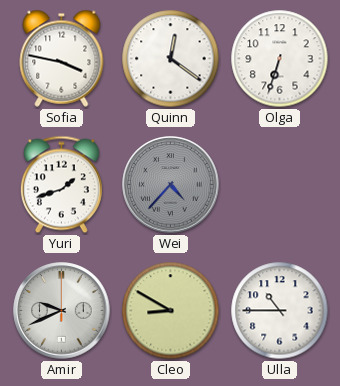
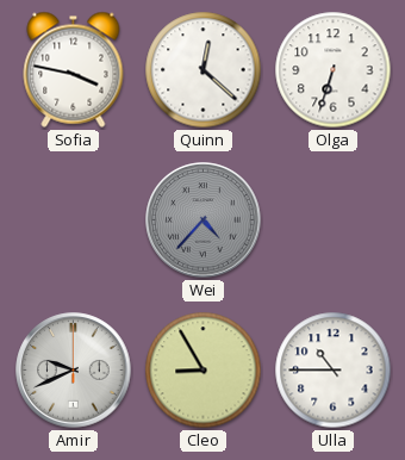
Quinn: 12:21 -> 12:22
Yuri: 1:42 -> none
Cleo: 8:50 -> 8:55
